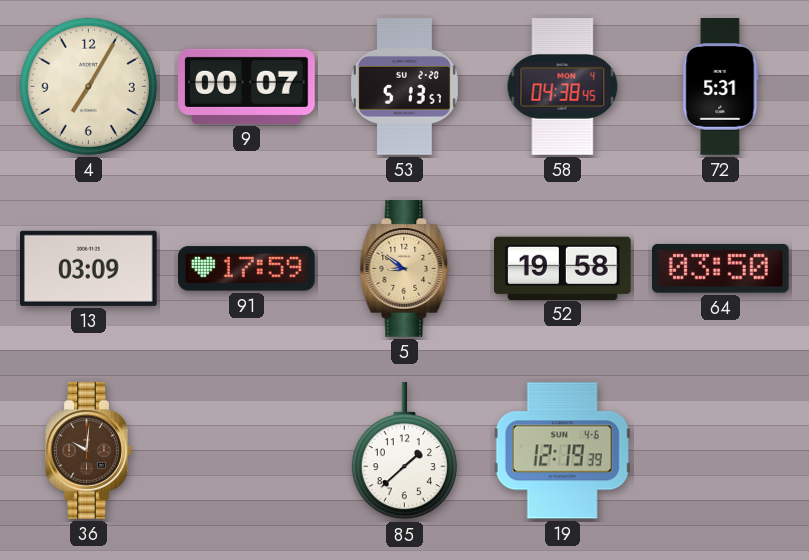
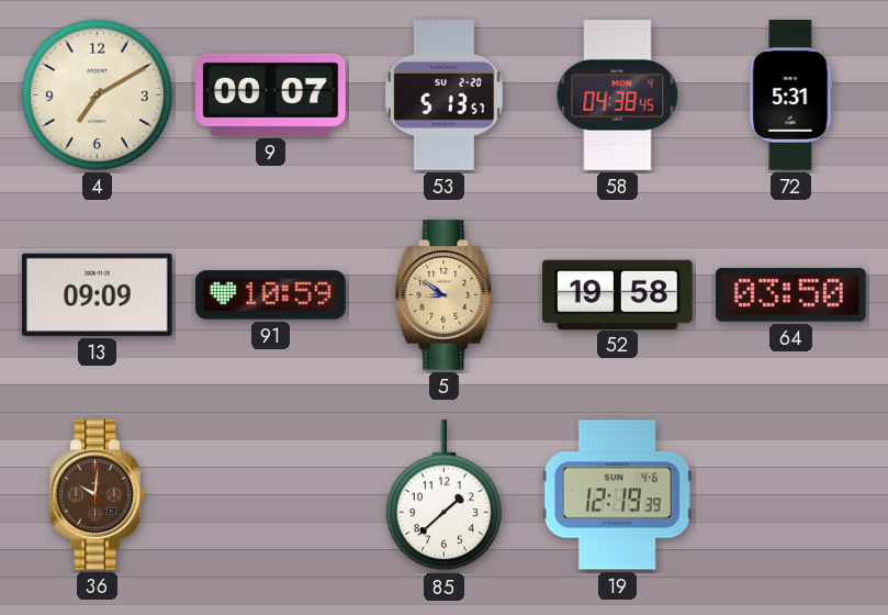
4: 7:05 -> 7:10
13: 03:09 -> 09:09
91: 17:59 -> 10:59
